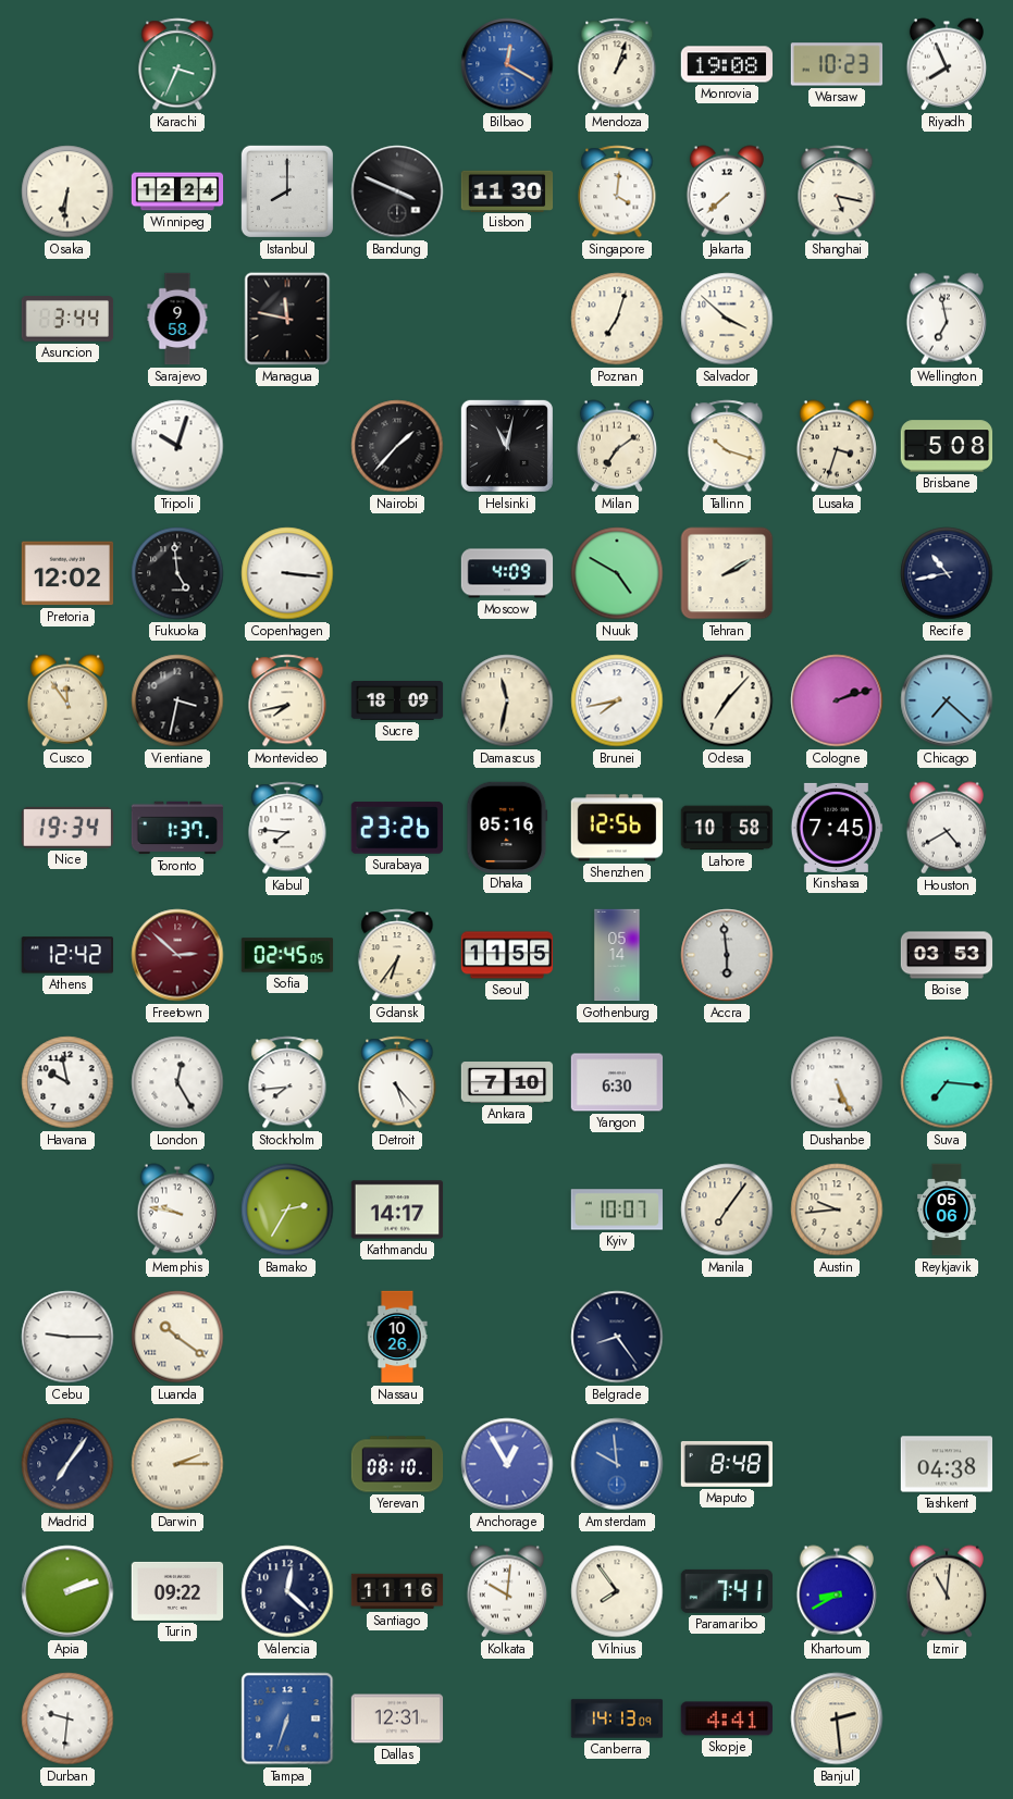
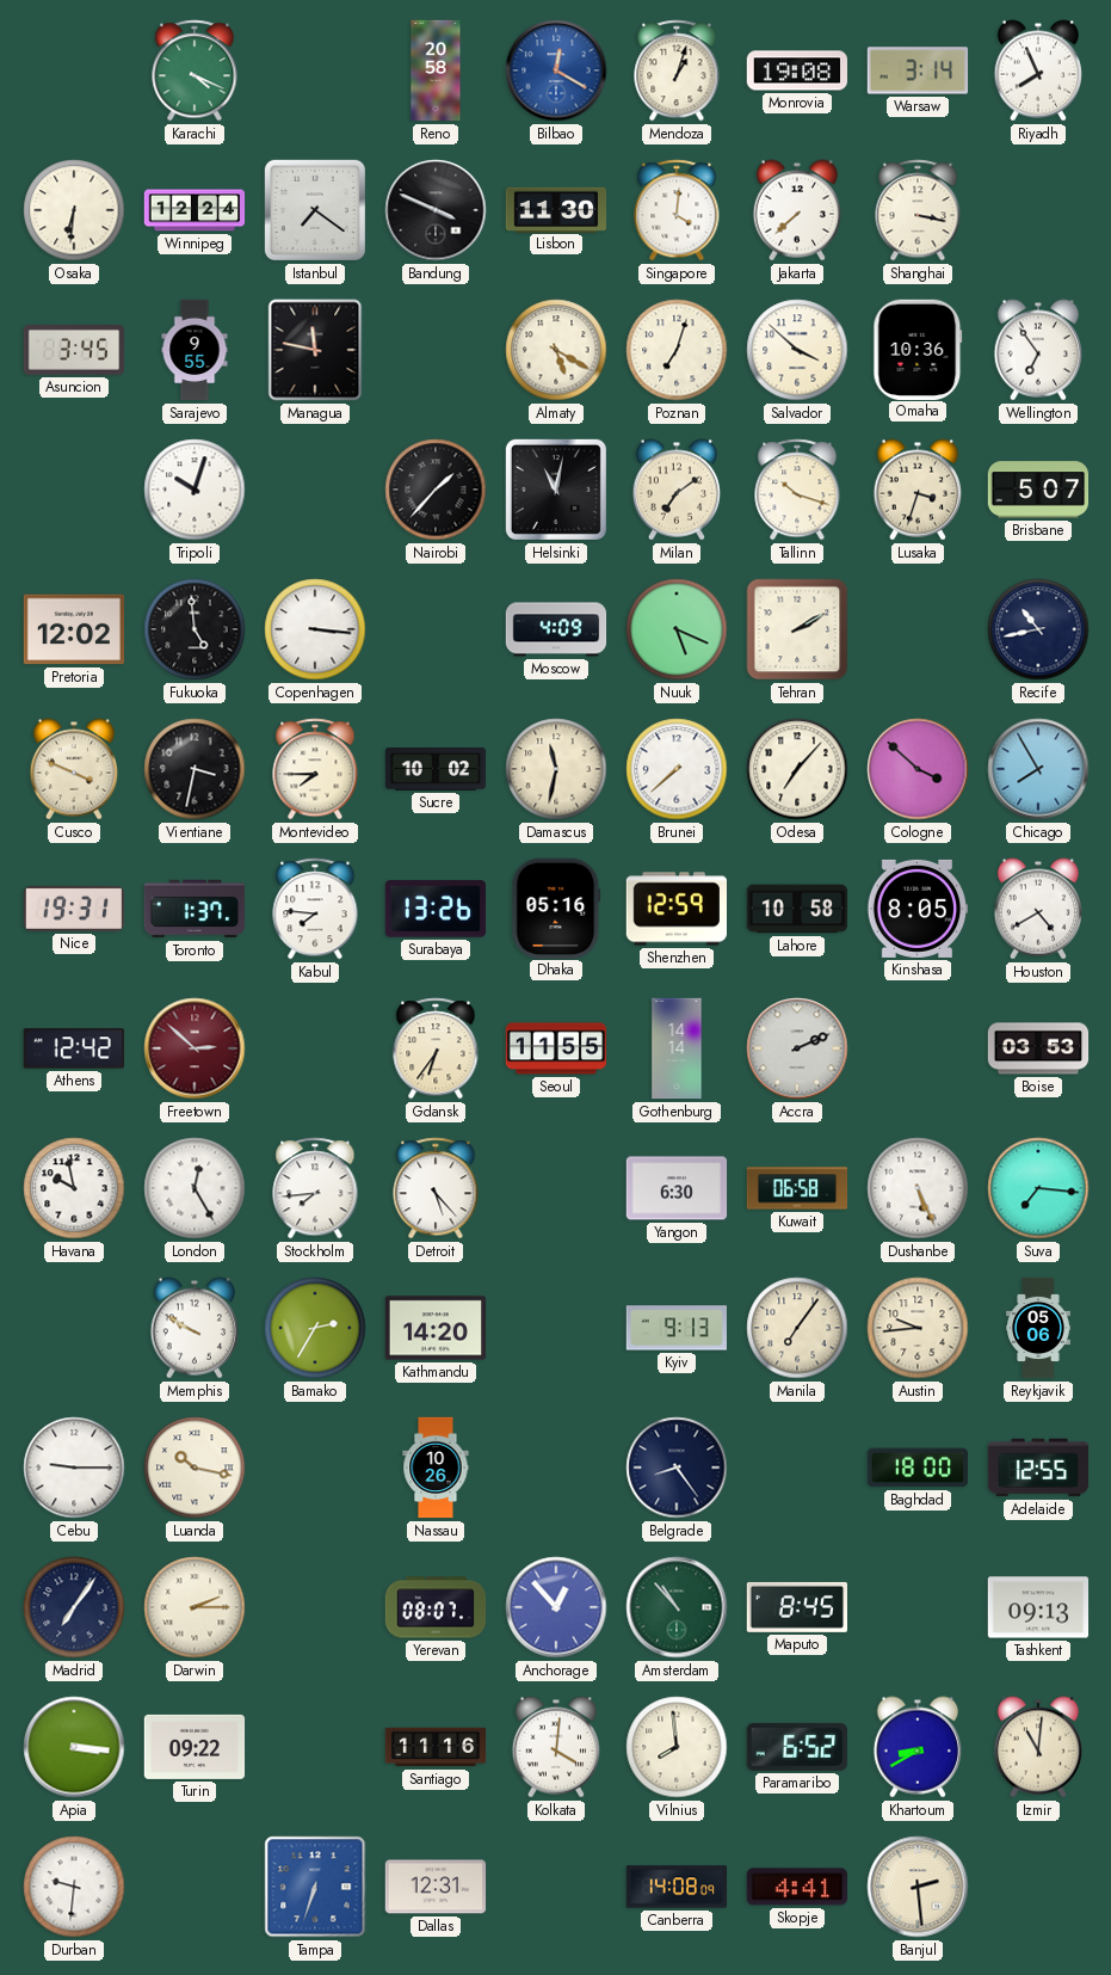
Karachi: 3:34 -> 4:19
Reno: none -> 20:58
Warsaw: 10:23 -> 3:14
Istanbul: 8:00 -> 7:21
Shanghai: 5:17 -> 3:17
Asuncion: 3:44 -> 3:45
Sarajevo: 9:58 -> 9:55
Almaty: none -> 5:20
Omaha: none -> 10:36
Wellington: 6:58 -> 6:54
Brisbane: 5:08 -> 5:07
Nuuk: 4:50 -> 5:19
Cusco: 11:54 -> 3:49
Montevideo: 7:43 -> 7:45
Sucre: 18:09 -> 10:02
Brunei: 7:43 -> 7:38
Cologne: 2:12 -> 3:52
Chicago: 7:22 -> 7:55
Nice: 19:34 -> 19:31
Surabaya: 23:26 -> 13:26
Shenzhen: 12:56 -> 12:59
Kinshasa: 7:45 -> 8:05
Sofia: 02:45 -> none
Gothenburg: 05:14 -> 14:14
Accra: 5:59 -> 2:11
Ankara: 7:10 -> none
Kuwait: none -> 06:58
Memphis: 9:47 -> 9:50
Kathmandu: 14:17 -> 14:20
Kyiv: 10:07 -> 9:13
Luanda: 10:21 -> 10:17
Baghdad: none -> 18:00
Adelaide: none -> 12:55
Yerevan: 08:10 -> 08:07
Anchorage: 12:55 -> 12:53
Amsterdam: 9:59 -> 10:53
Amsterdam dial: blue -> green
Maputo: 8:48 -> 8:45
Tashkent: 04:38 -> 09:13
Apia: 2:12 -> 3:16
Valencia: 12:22 -> none
Kolkata: 10:01 -> 4:01
Vilnius: 7:54 -> 7:59
Paramaribo: 7:41 -> 6:52
Canberra: 14:13 -> 14:08
